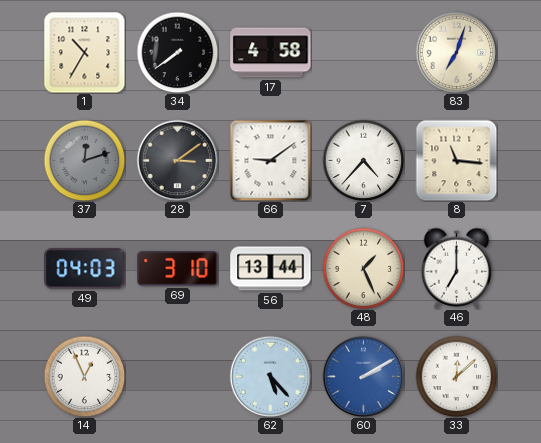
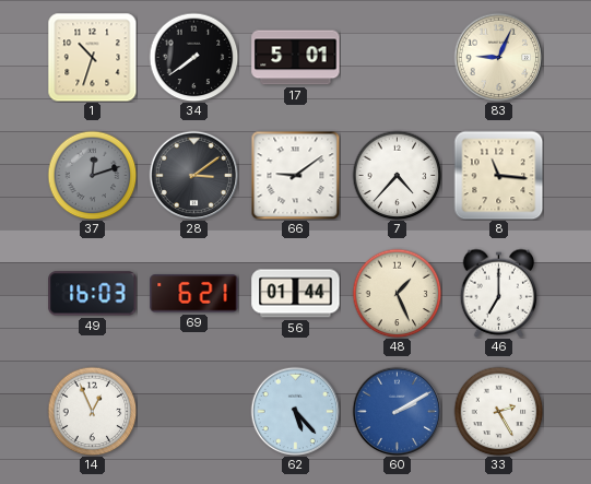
1: 10:35 -> 10:33
17: 4:58 -> 5:01
83: 7:03 -> 9:04
49: 04:03 -> 16:03
69: 3:10 -> 6:21
56: 13:44 -> 01:44
33: 12:08 -> 2:25
